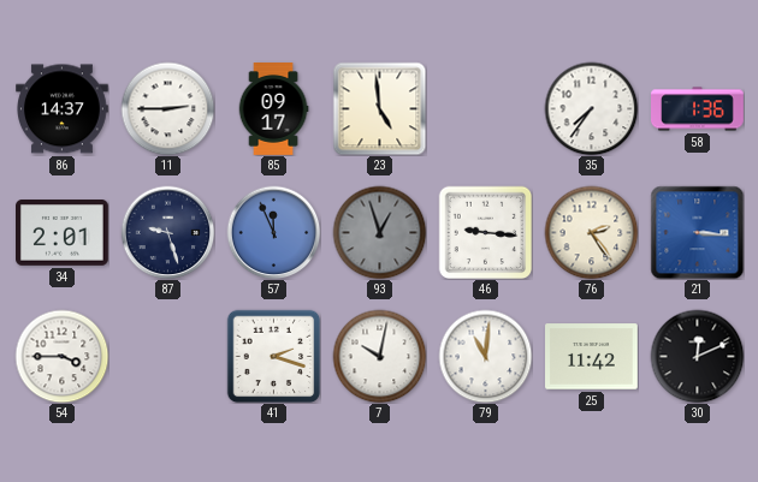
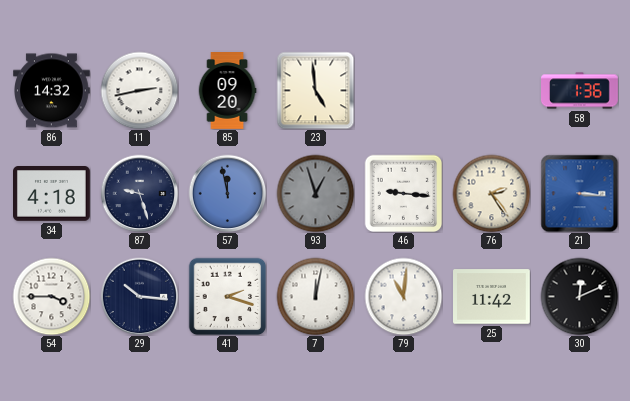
86: 14:37 -> 14:32
11: 2:45 -> 2:43
85: 09:17 -> 09:20
35: 7:36 -> none
34: 2:01 -> 4:18
57: 11:56 -> 11:58
29: none -> 10:16
7: 10:02 -> 12:02
